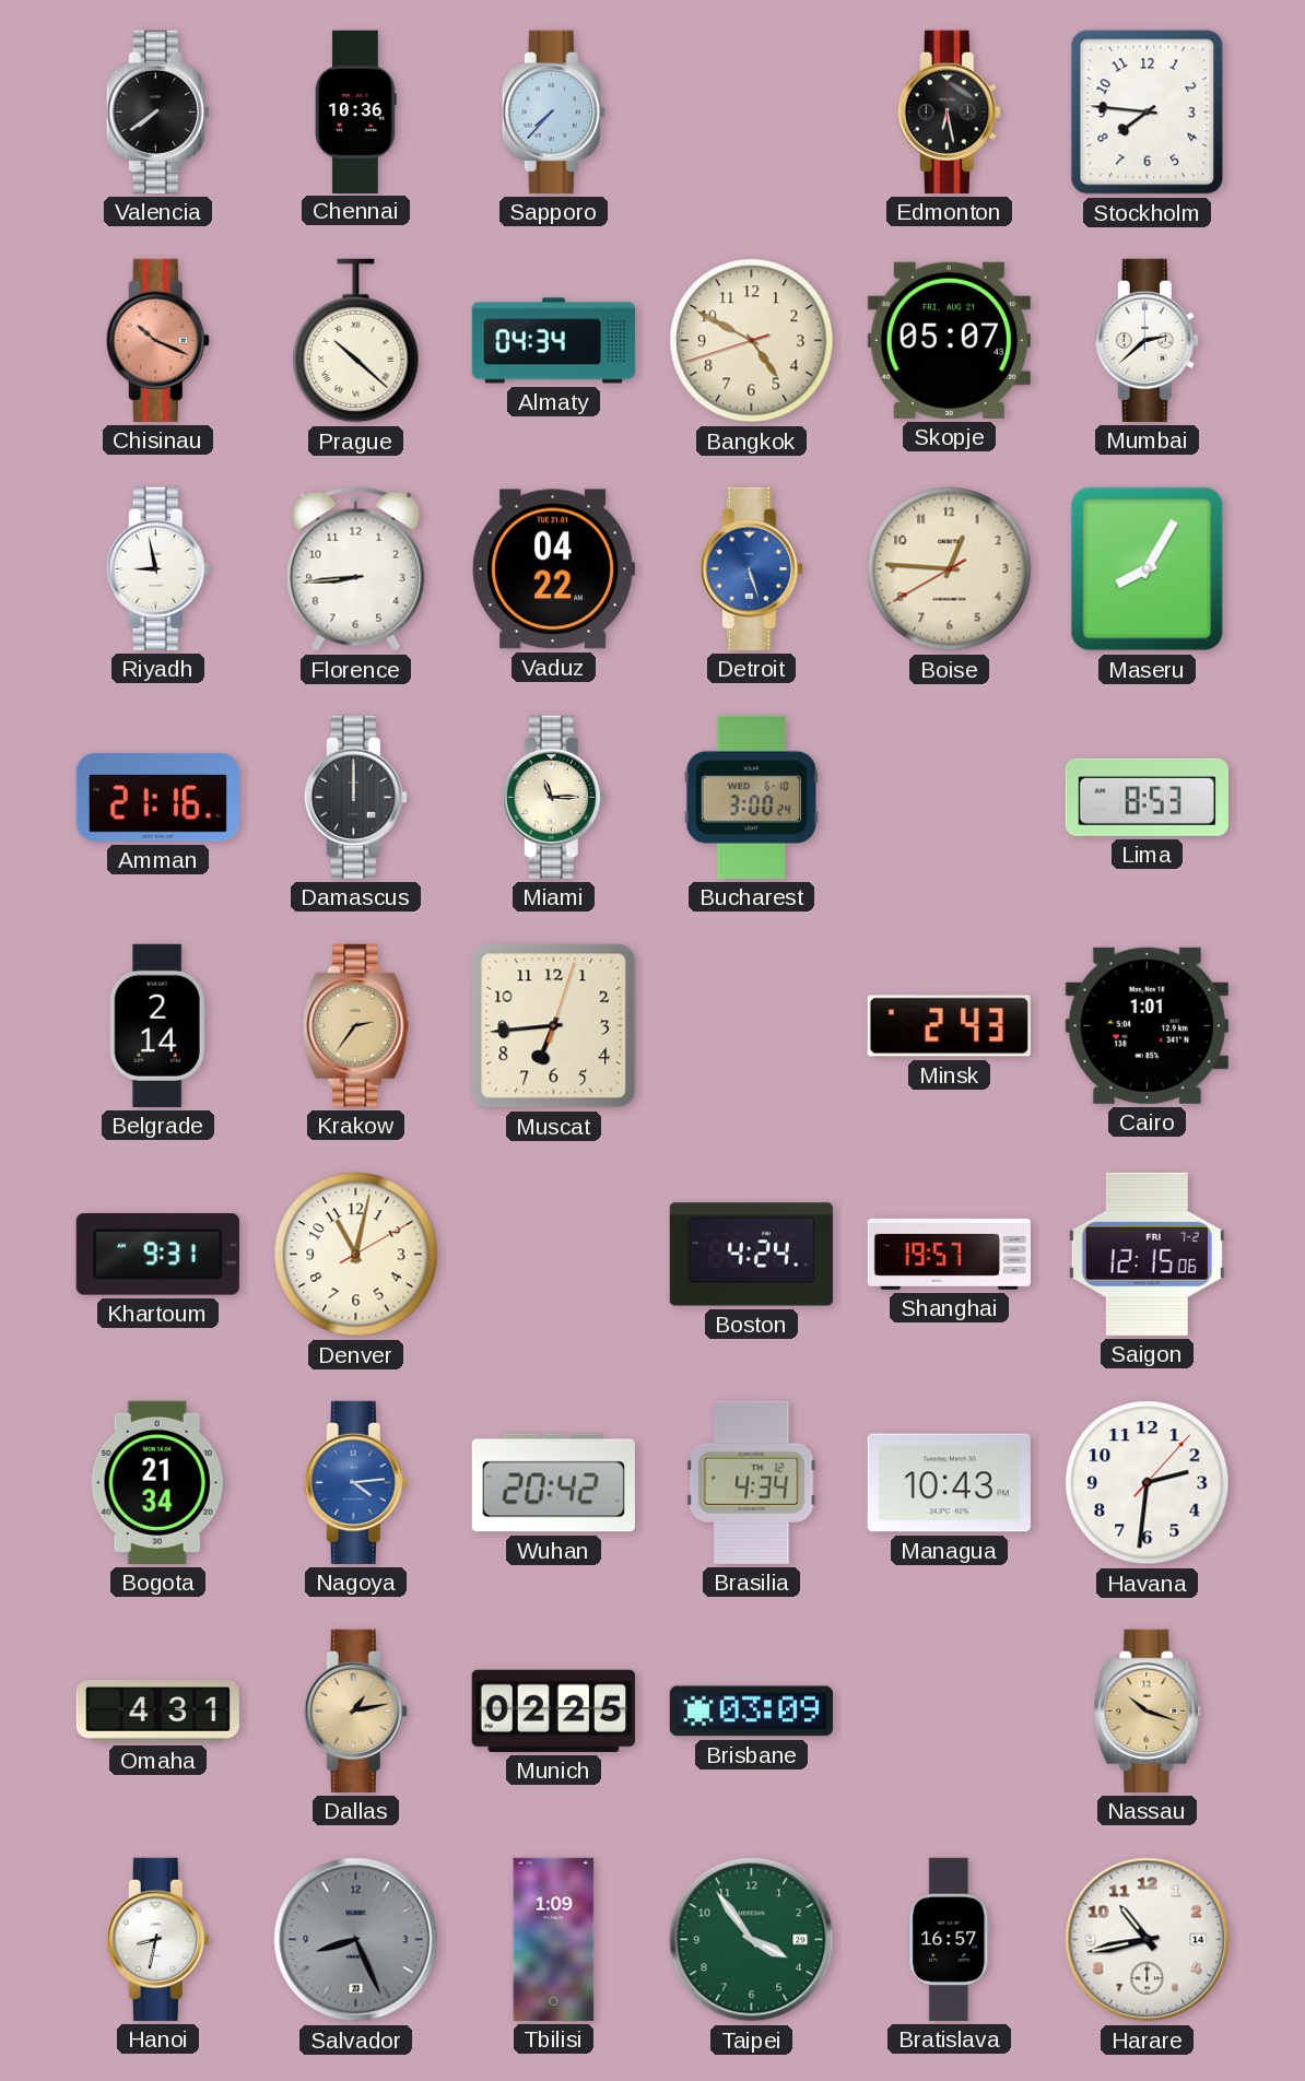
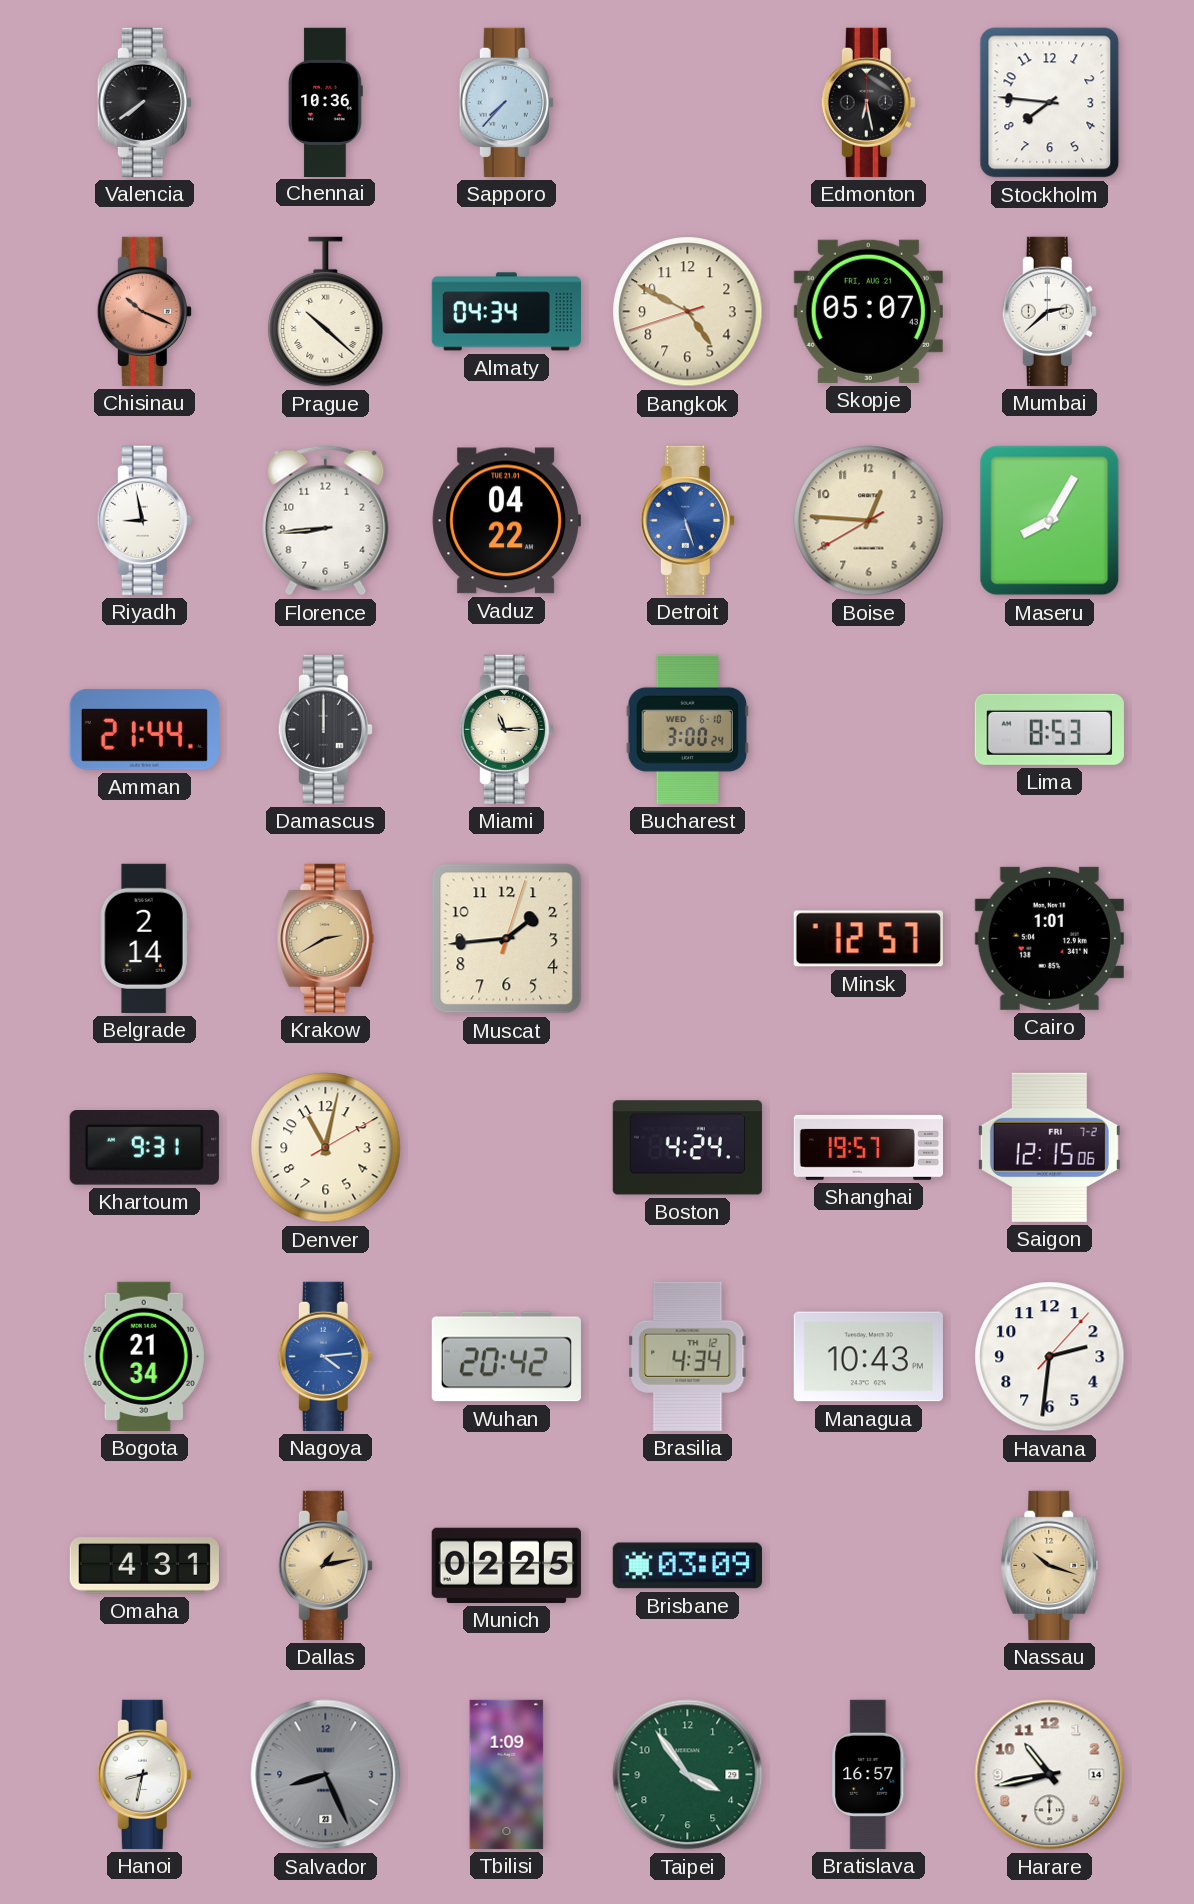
Amman: 21:16 -> 21:44
Krakow: 2:36 -> 2:40
Muscat: 6:44 -> 1:44
Minsk: 2:43 -> 12:57
